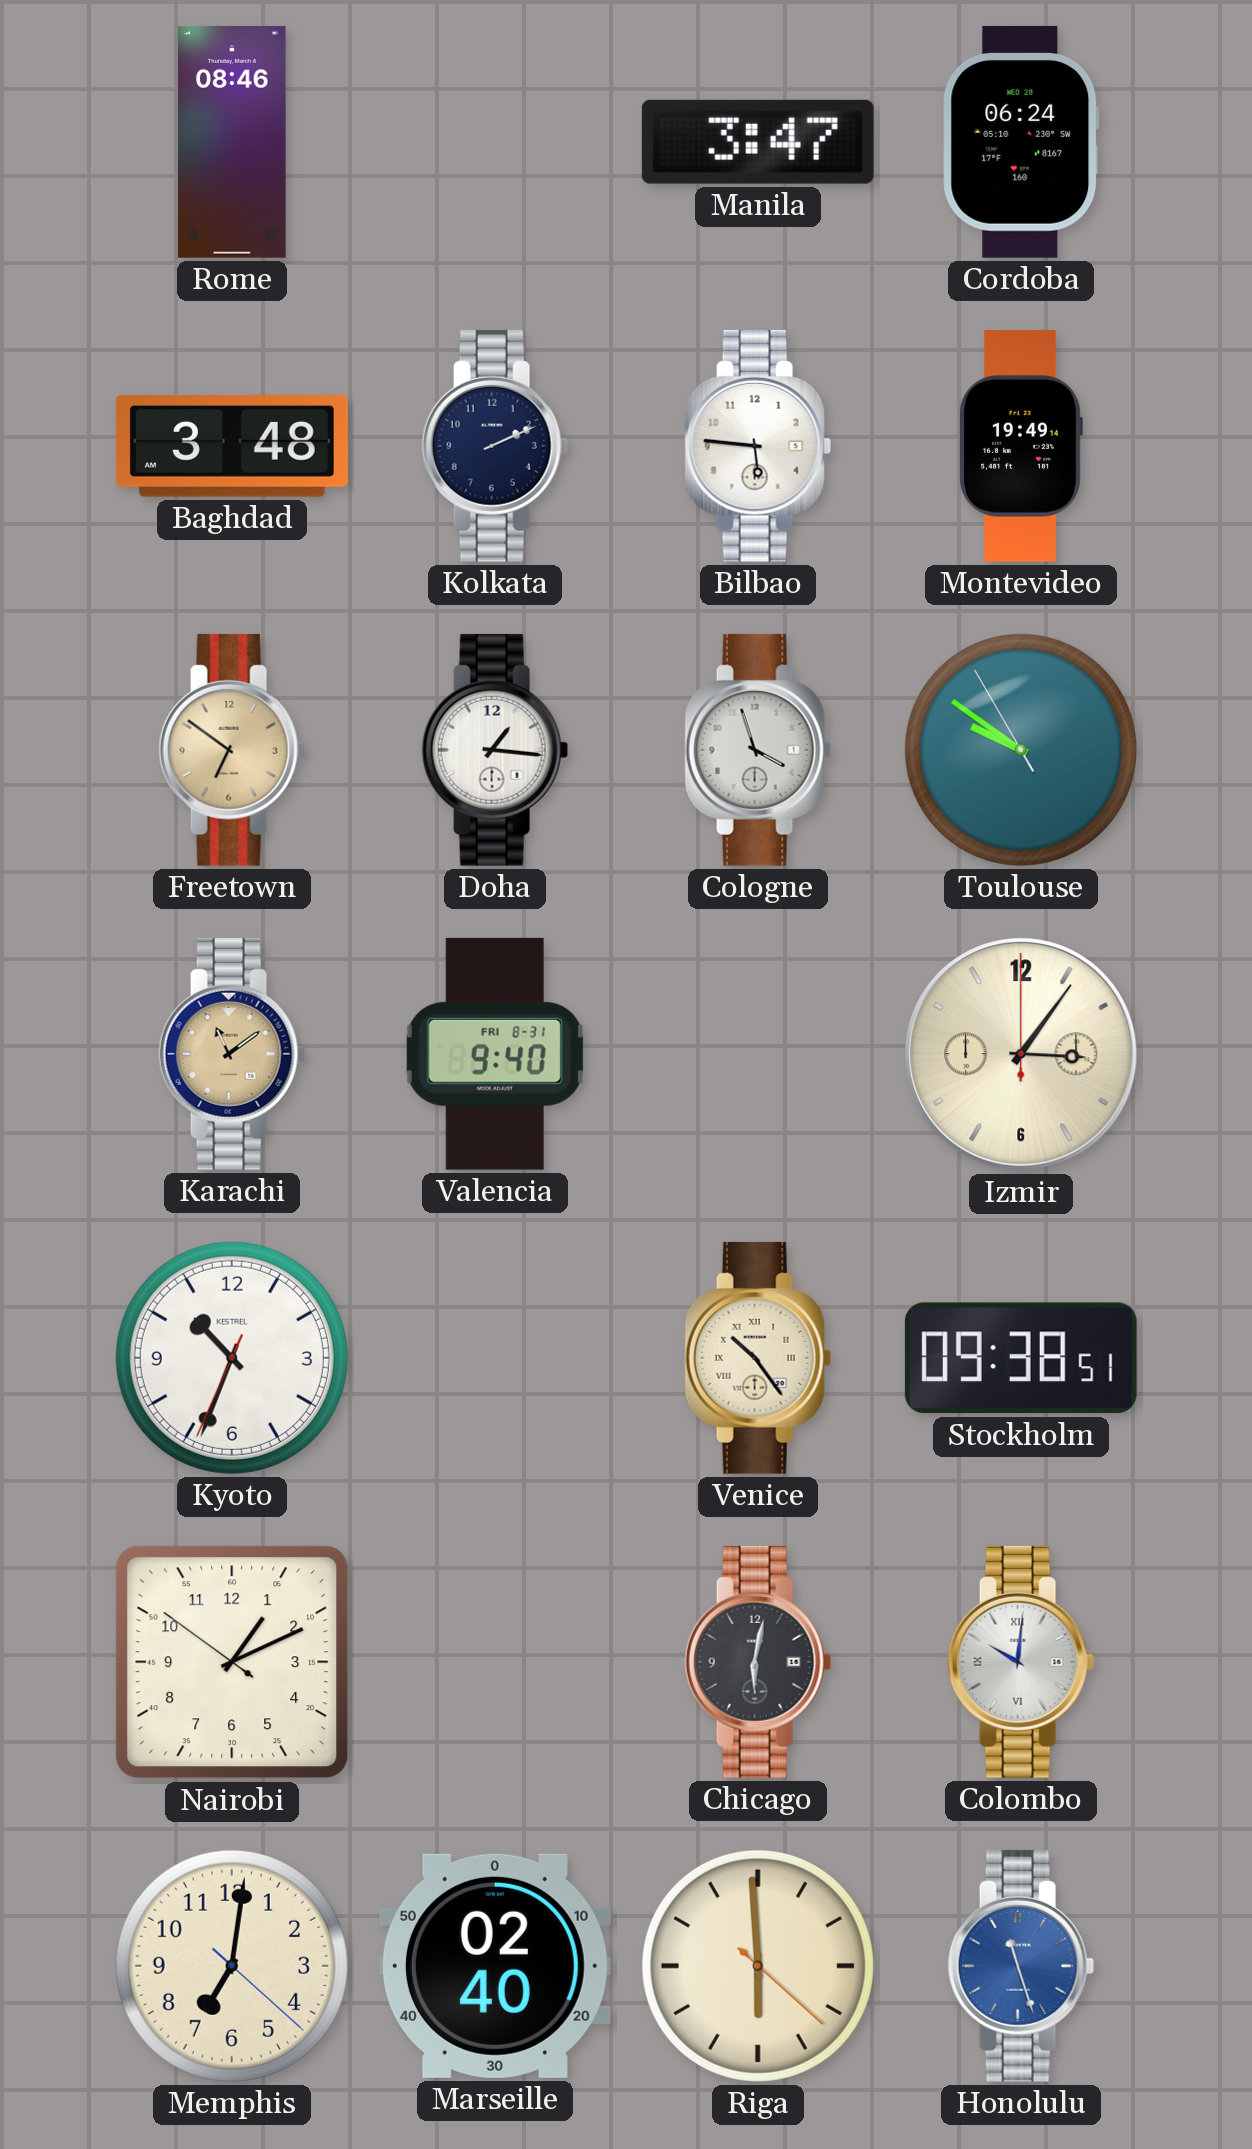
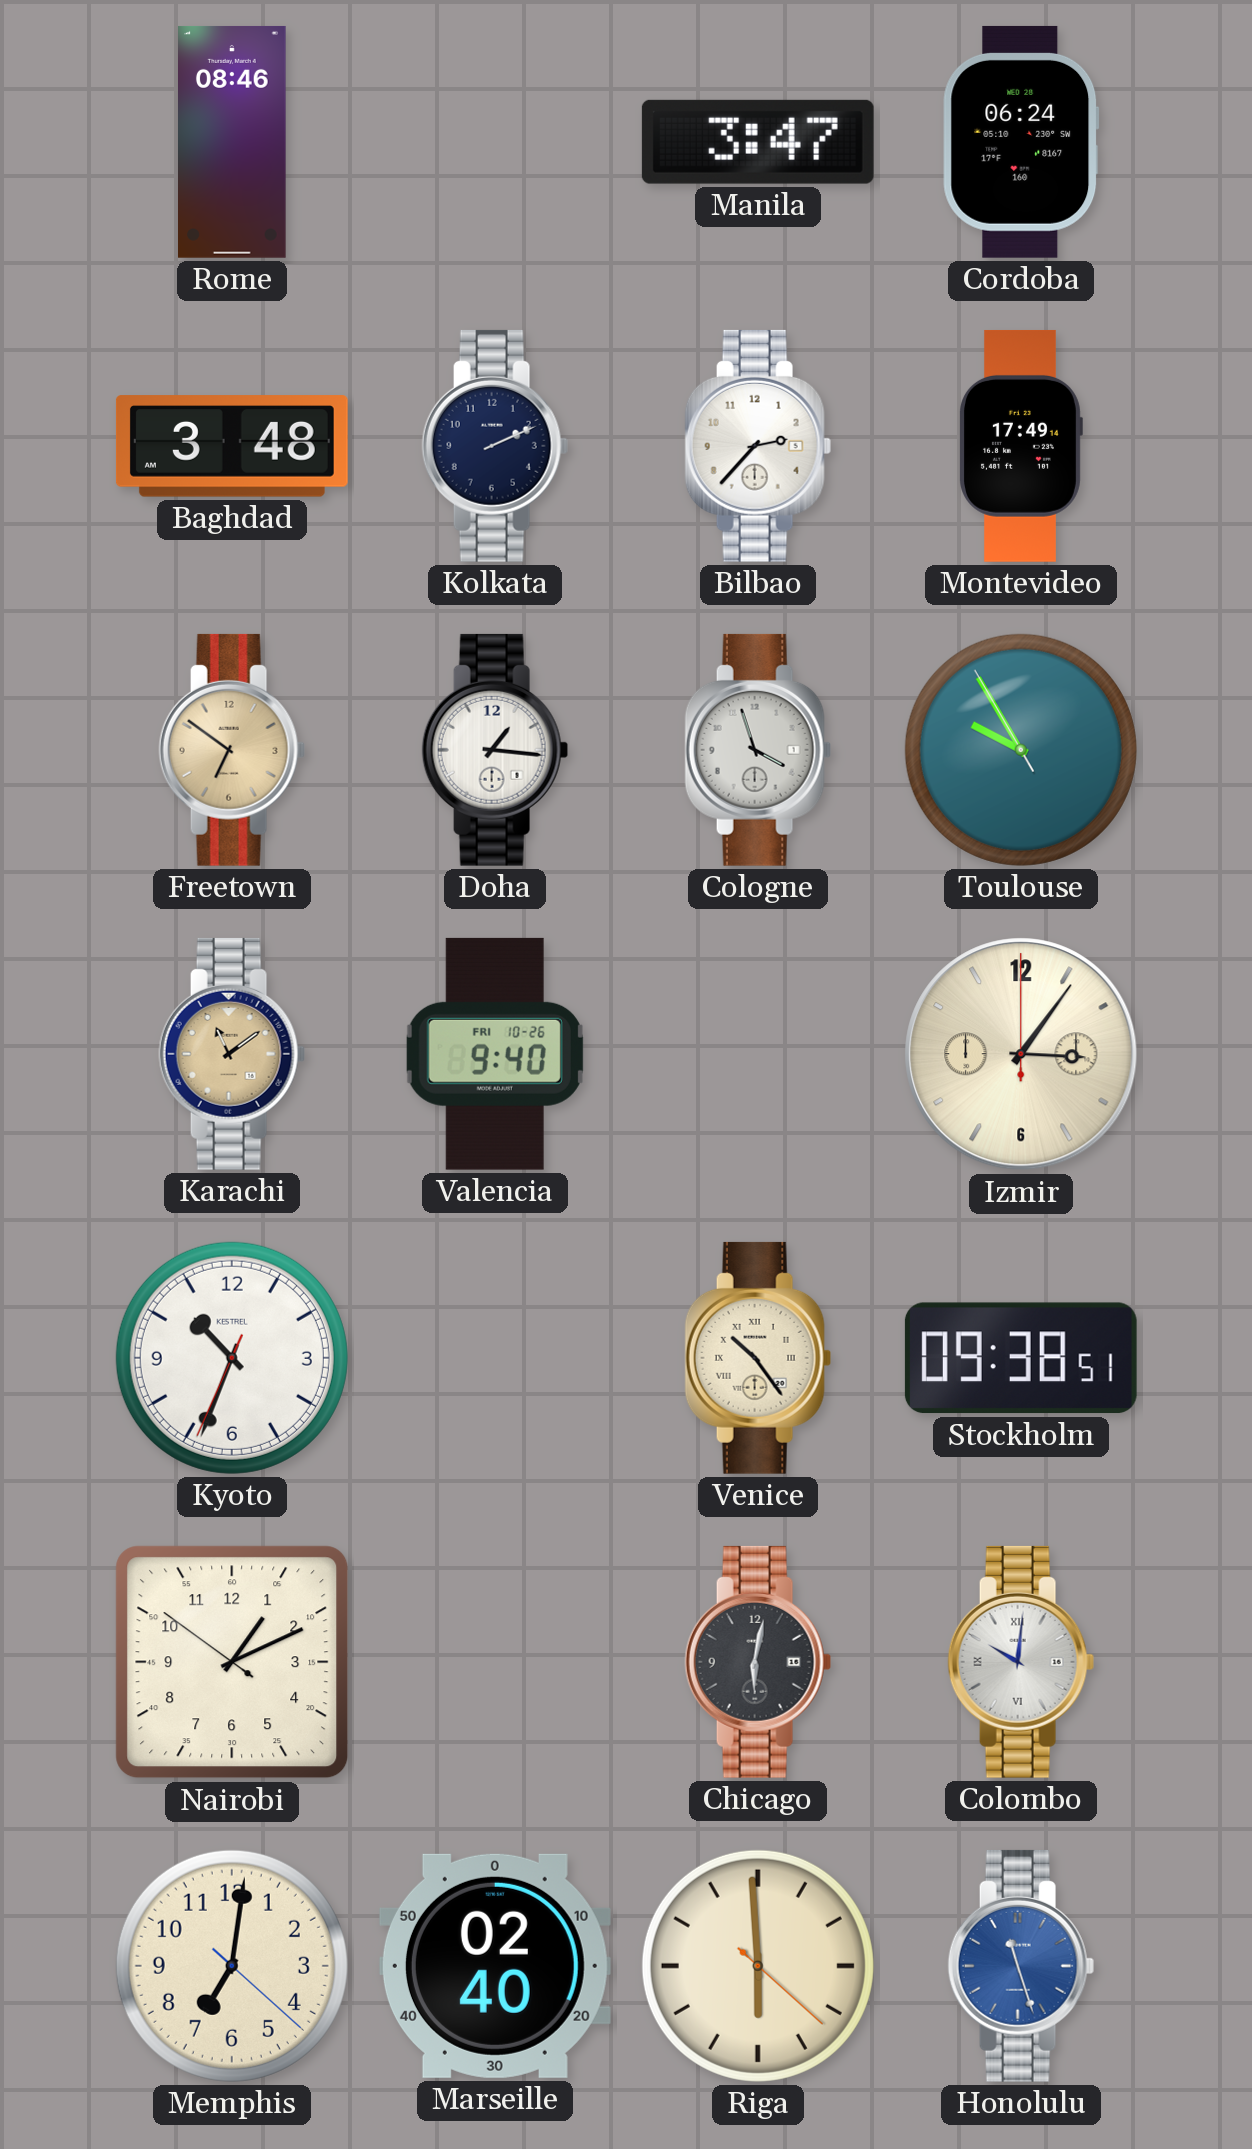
Bilbao: 5:46 -> 2:37
Montevideo: 19:49 -> 17:49
Toulouse: 9:50 -> 9:54
Valencia date: FRI 8-31 -> FRI 10-26
